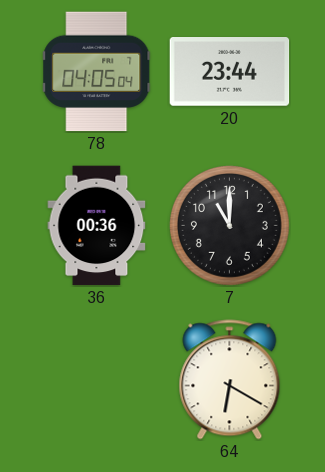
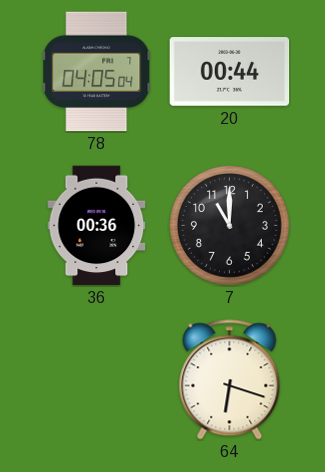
20: 23:44 -> 00:44
64: 6:20 -> 6:18
